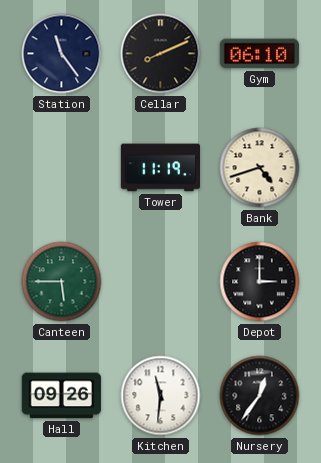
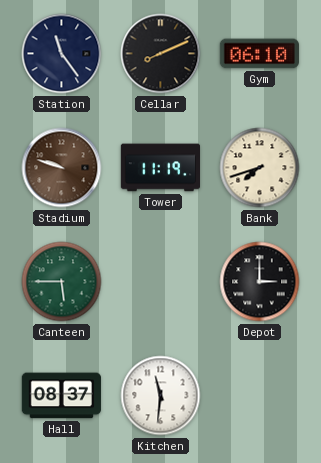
Stadium: none -> 9:48
Bank: 4:42 -> 7:42
Hall: 09:26 -> 08:37
Nursery: 12:36 -> none
